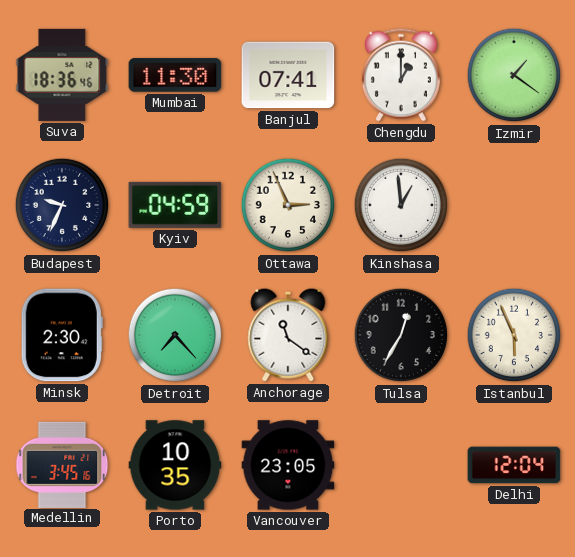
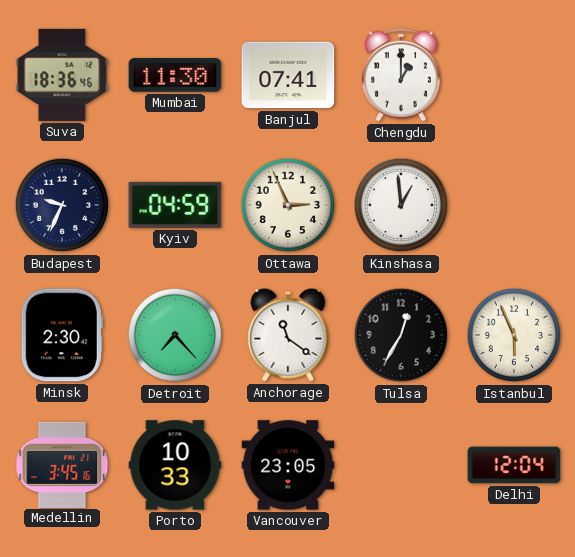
Izmir: 1:21 -> none
Porto: 10:35 -> 10:33
